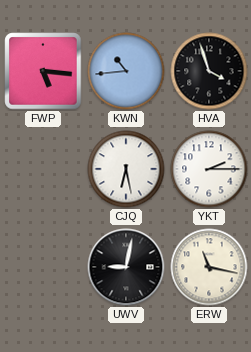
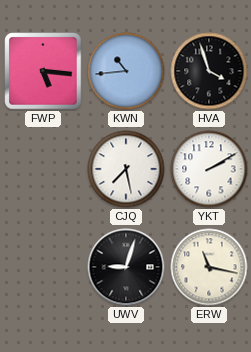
CJQ: 6:28 -> 7:28
YKT: 2:15 -> 2:10
UWV: 9:02 -> 9:03
